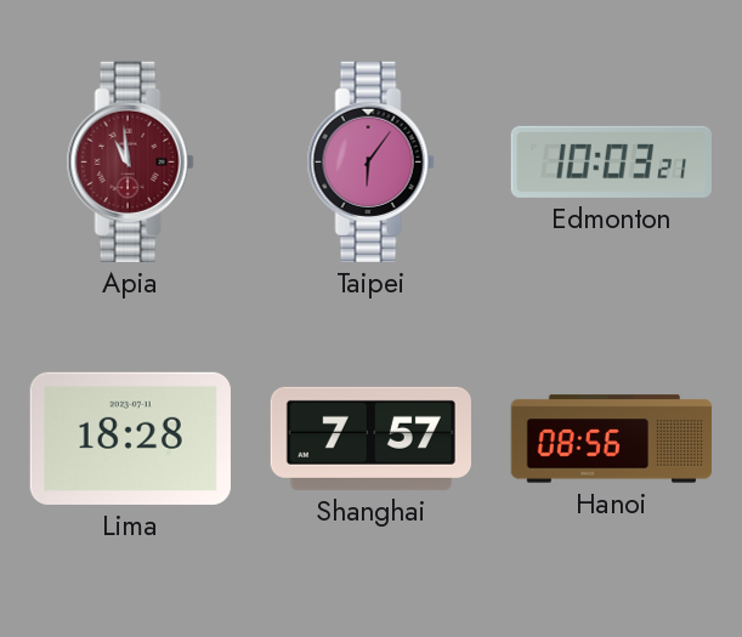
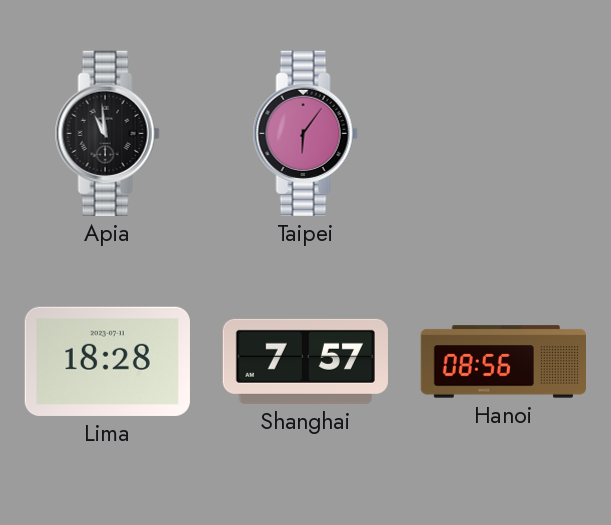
Apia dial: burgundy -> black
Edmonton: 10:03 -> none
